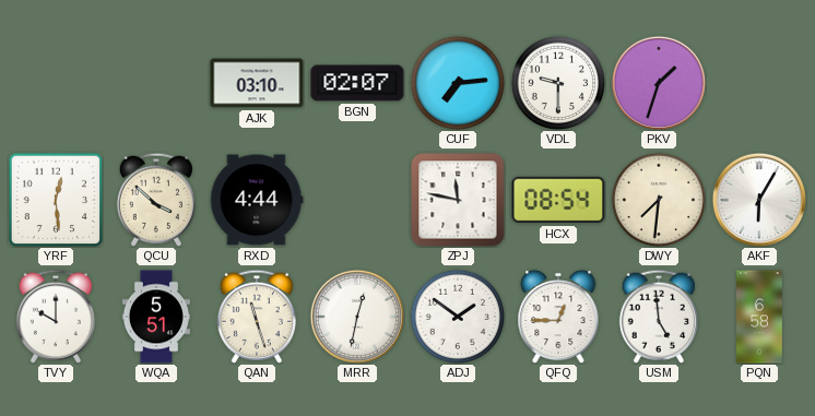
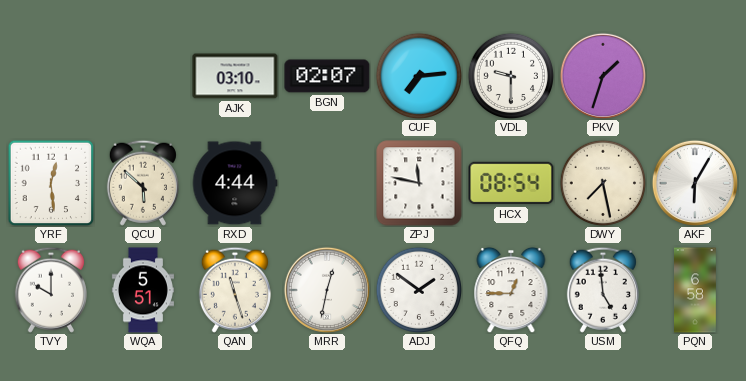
QCU: 3:52 -> 5:52
DWY: 7:31 -> 7:28
